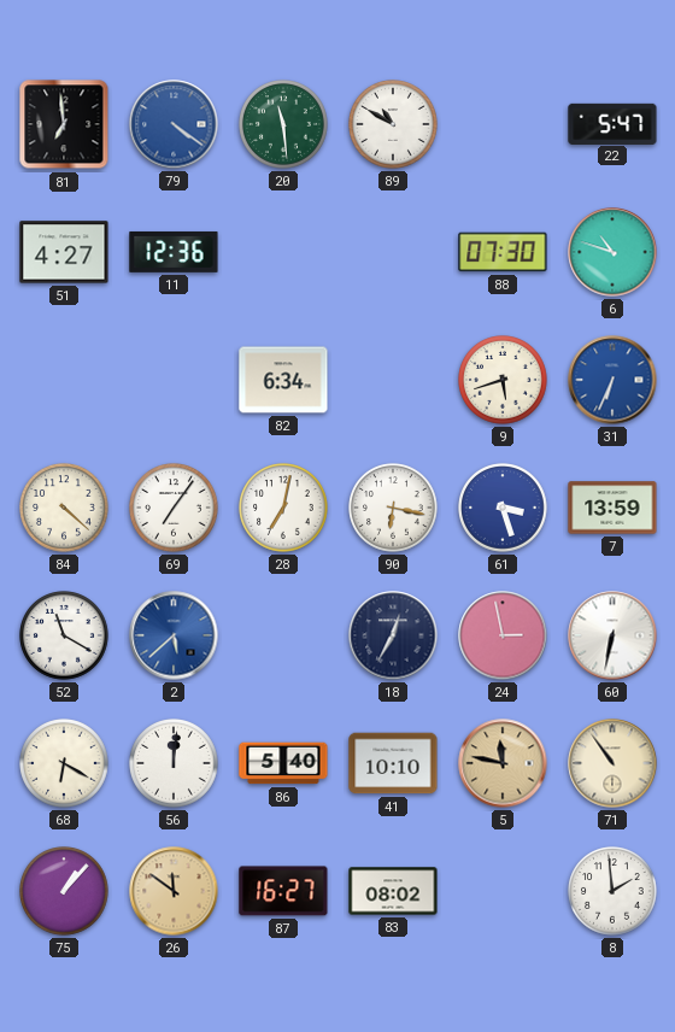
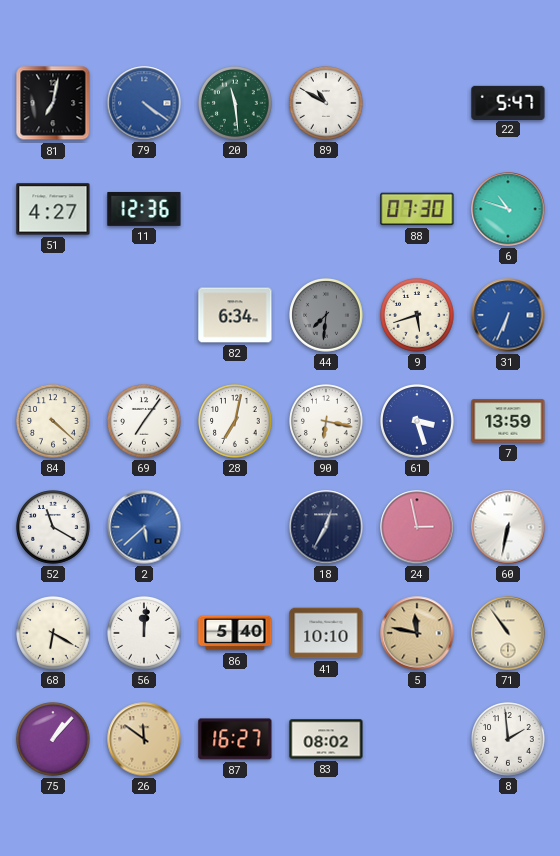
81: 6:59 -> 7:02
44: none -> 7:31
